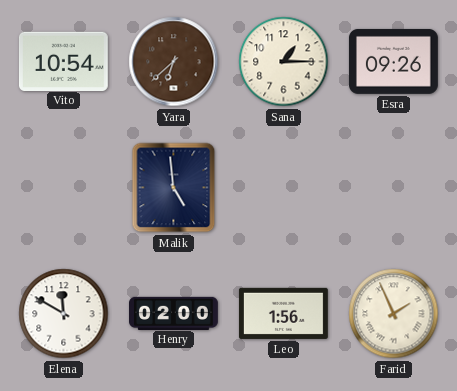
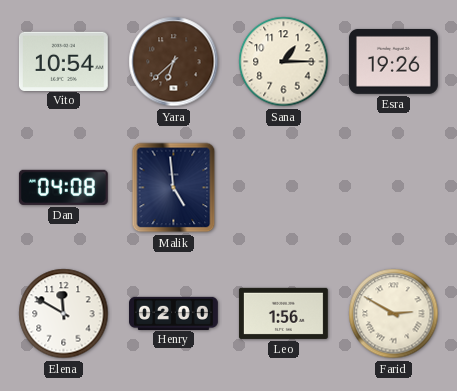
Esra: 09:26 -> 19:26
Dan: none -> 04:08
Farid: 1:56 -> 2:50
